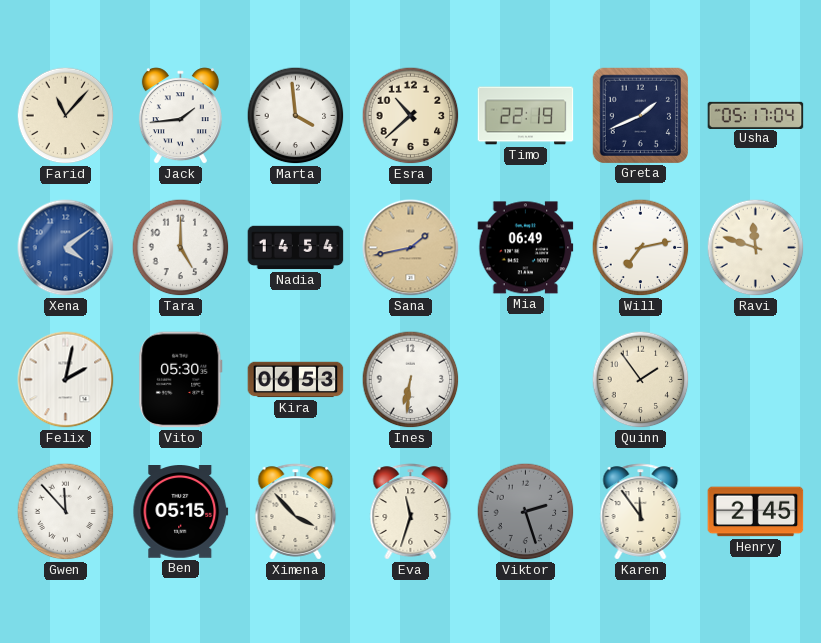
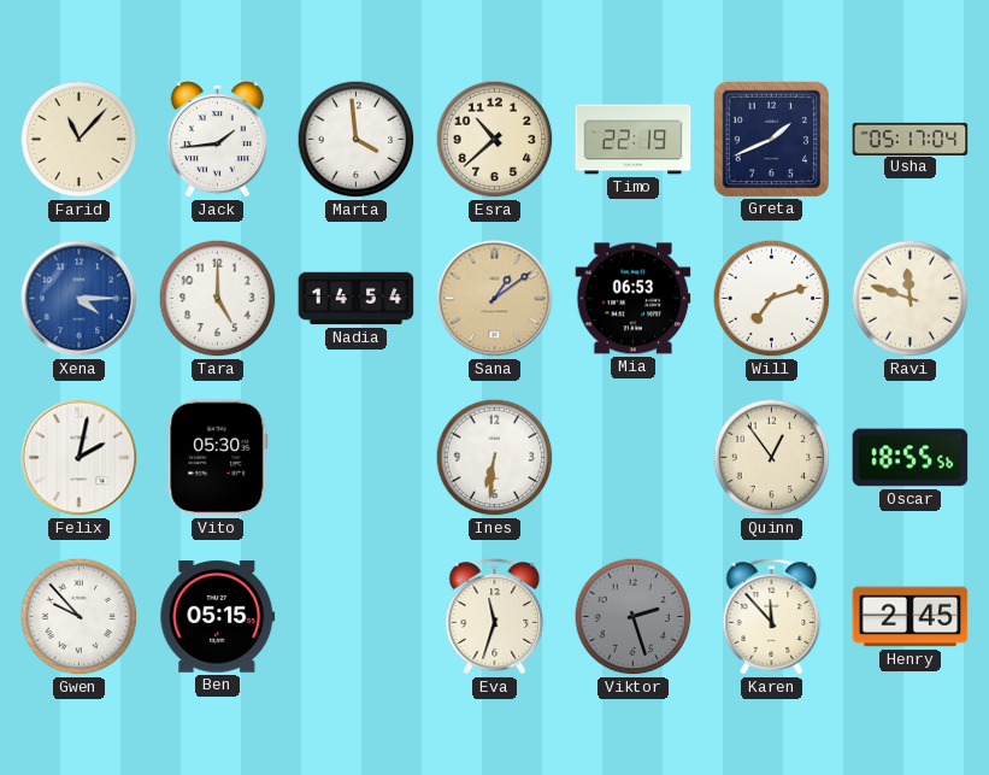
Xena: 4:09 -> 4:15
Sana: 1:43 -> 1:09
Mia: 06:49 -> 06:53
Will: 7:13 -> 7:12
Kira: 06:53 -> none
Quinn: 1:54 -> 12:54
Oscar: none -> 18:55
Gwen: 11:53 -> 9:53
Ximena: 3:53 -> none
Karen: 11:54 -> 11:53
